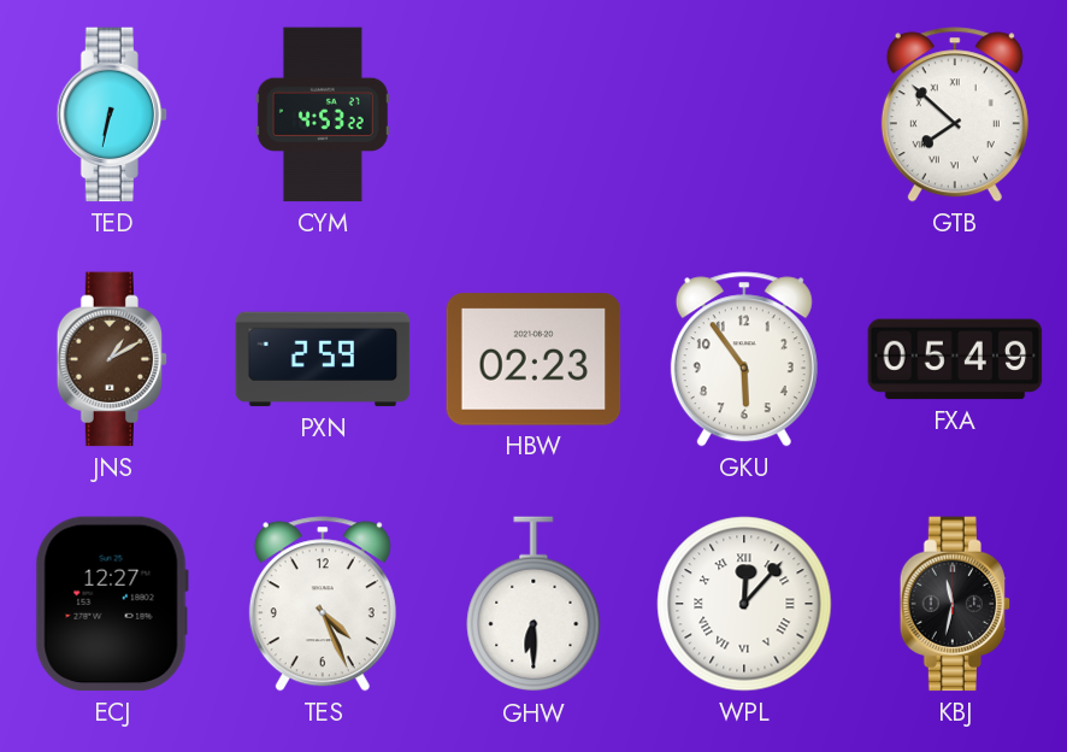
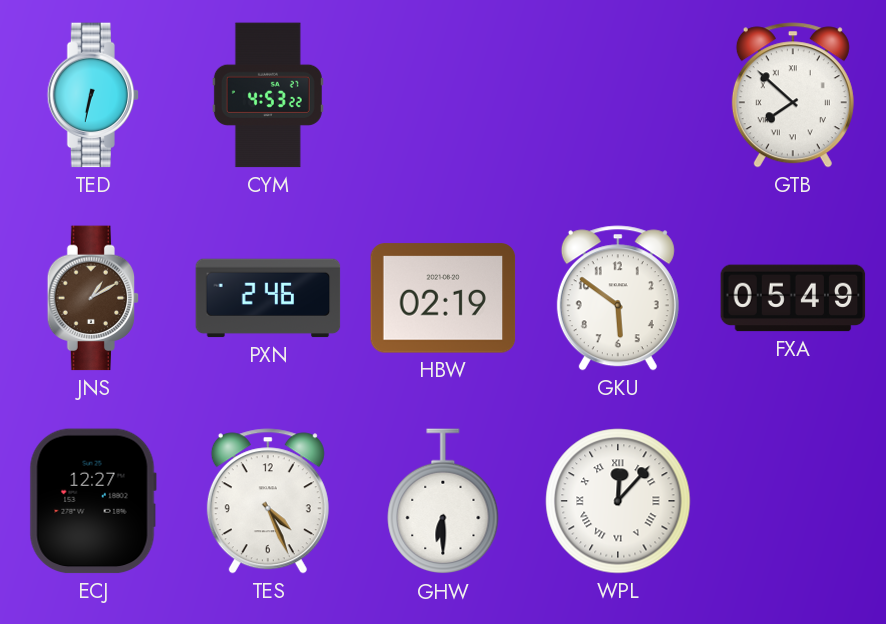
PXN: 2:59 -> 2:46
HBW: 02:23 -> 02:19
GKU: 5:54 -> 5:51
KBJ: 11:32 -> none
